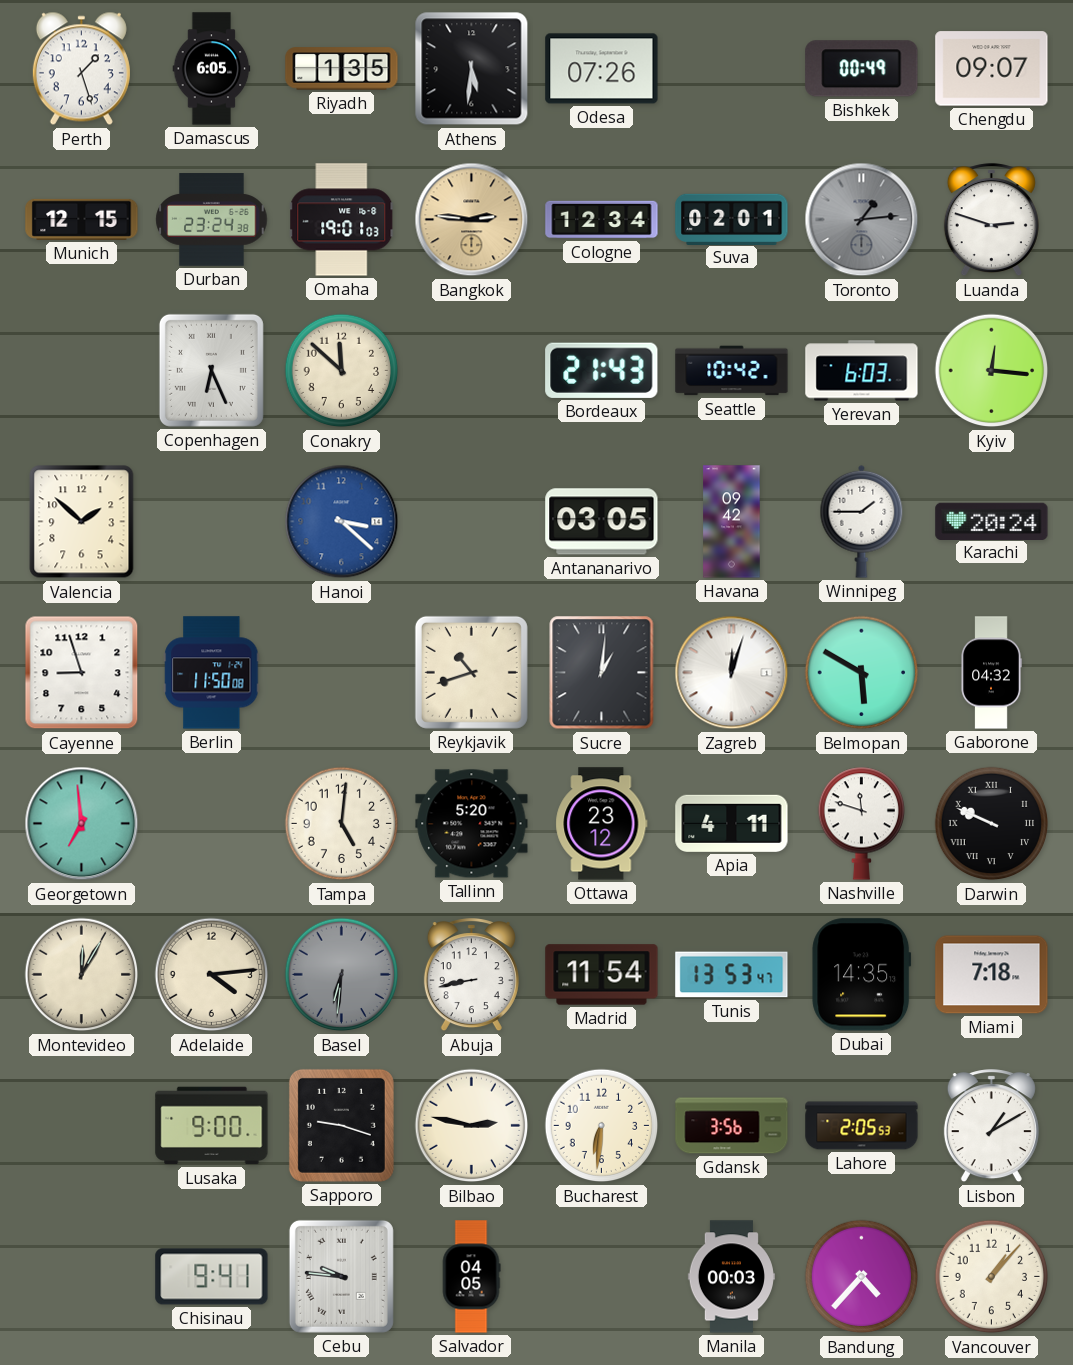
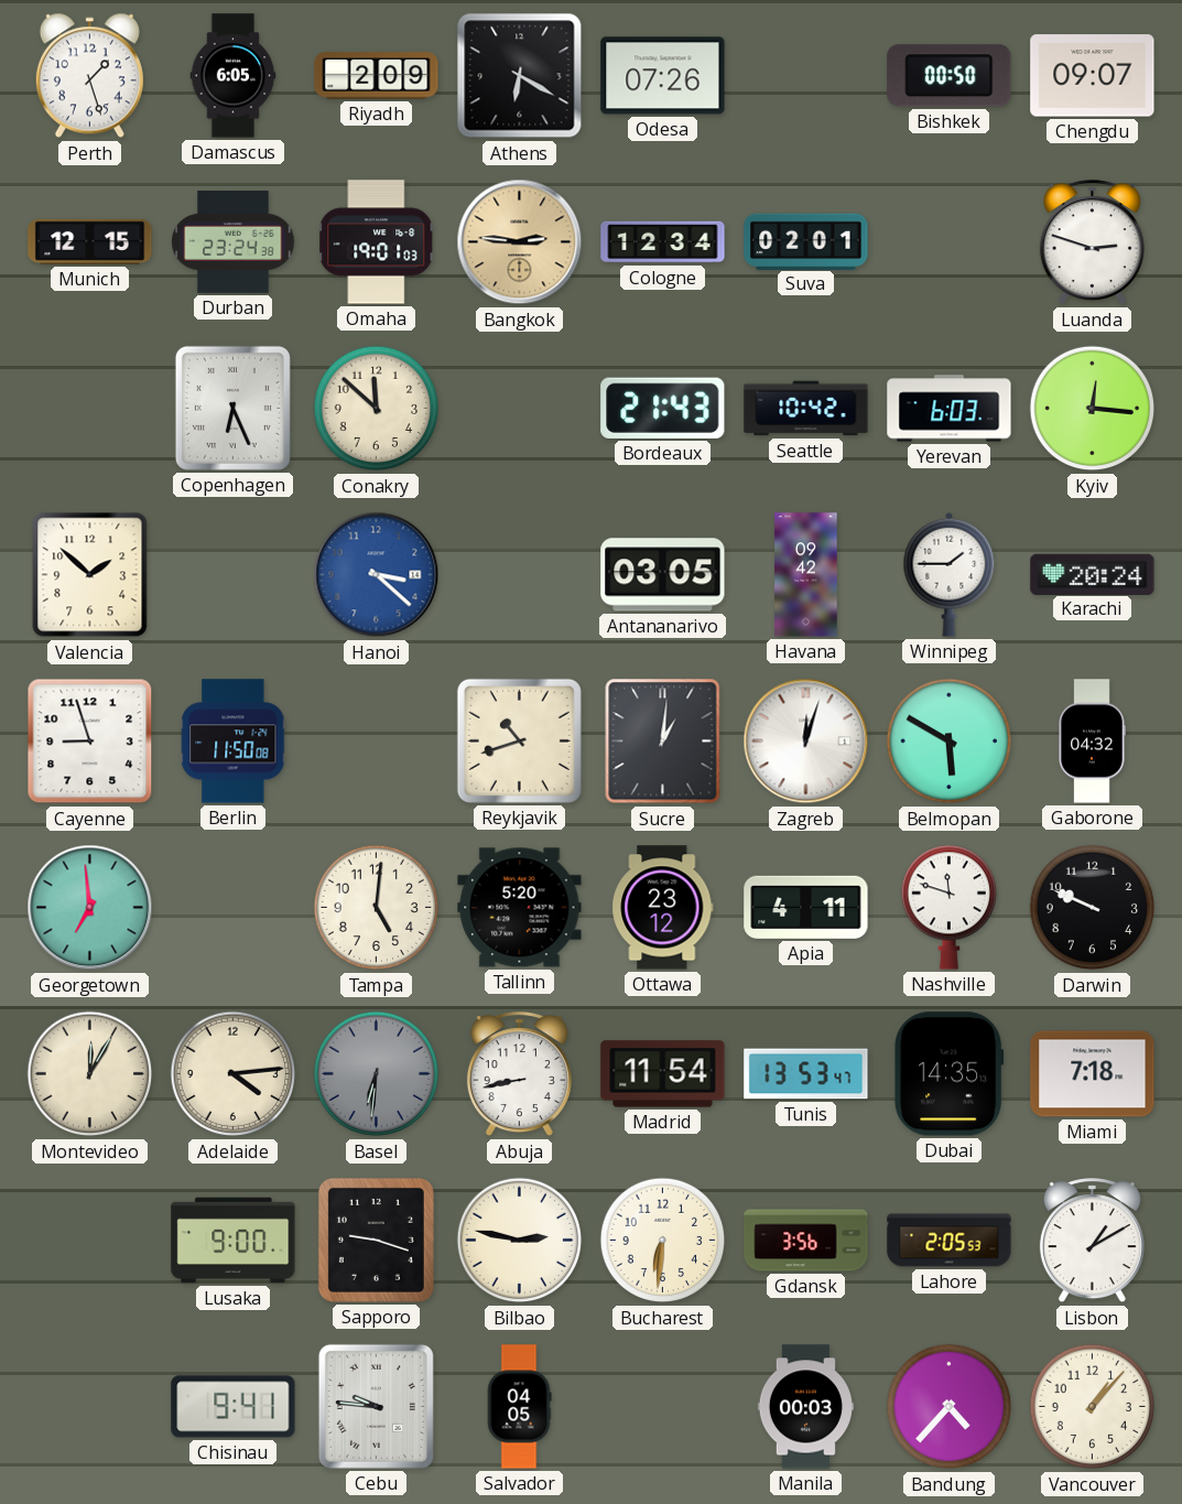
Riyadh: 1:35 -> 2:09
Athens: 5:31 -> 6:20
Bishkek: 00:49 -> 00:50
Toronto: 1:14 -> none
Darwin numerals: Roman -> Arabic
